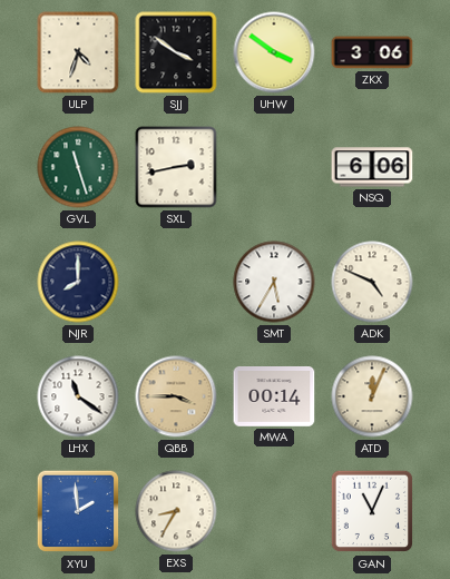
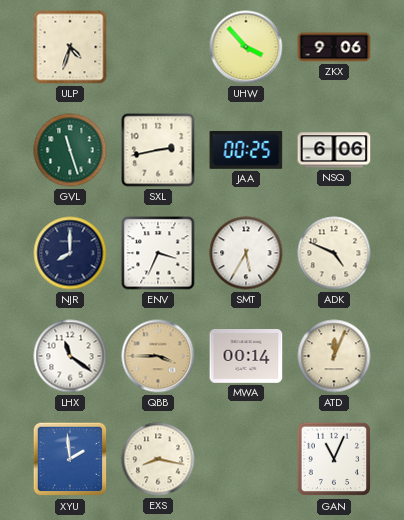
SJJ: 3:51 -> none
UHW: 3:51 -> 3:53
ZKX: 3:06 -> 9:06
JAA: none -> 00:25
ENV: none -> 3:34
EXS: 8:35 -> 8:17
